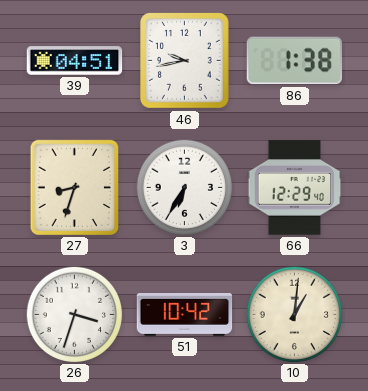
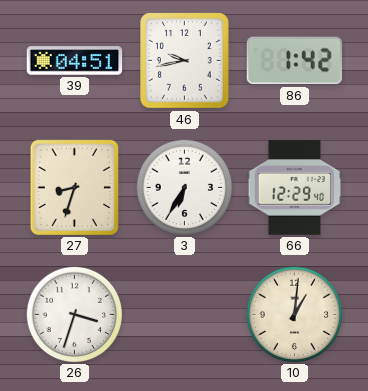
86: 1:38 -> 1:42
51: 10:42 -> none
